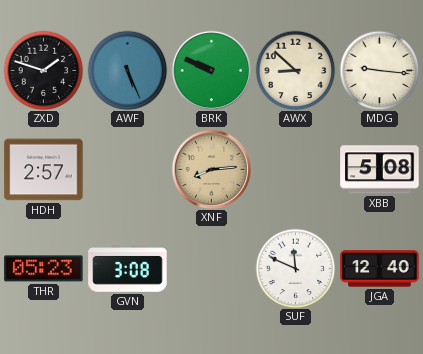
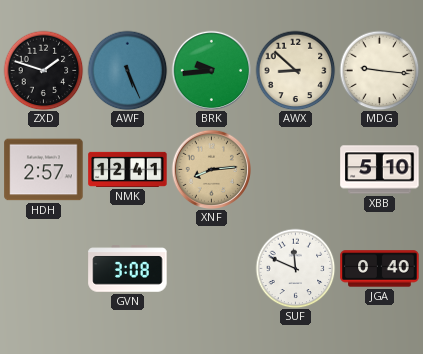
BRK: 9:49 -> 9:44
NMK: none -> 12:41
XBB: 5:08 -> 5:10
THR: 05:23 -> none
JGA: 12:40 -> 0:40
